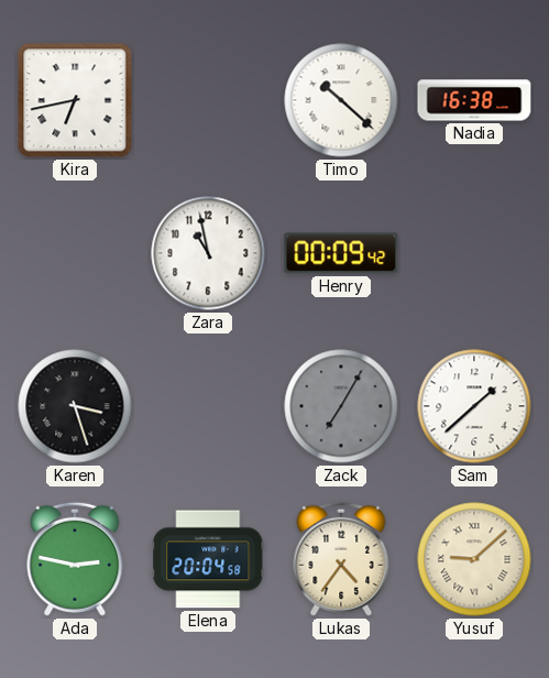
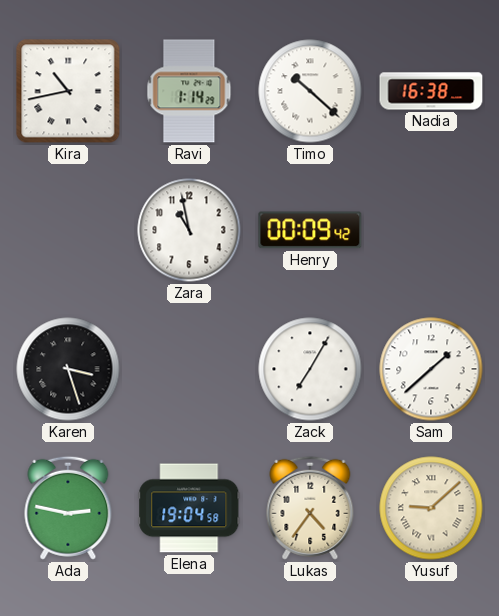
Kira: 6:43 -> 10:43
Ravi: none -> 1:14
Zack dial: grey -> white
Elena: 20:04 -> 19:04
